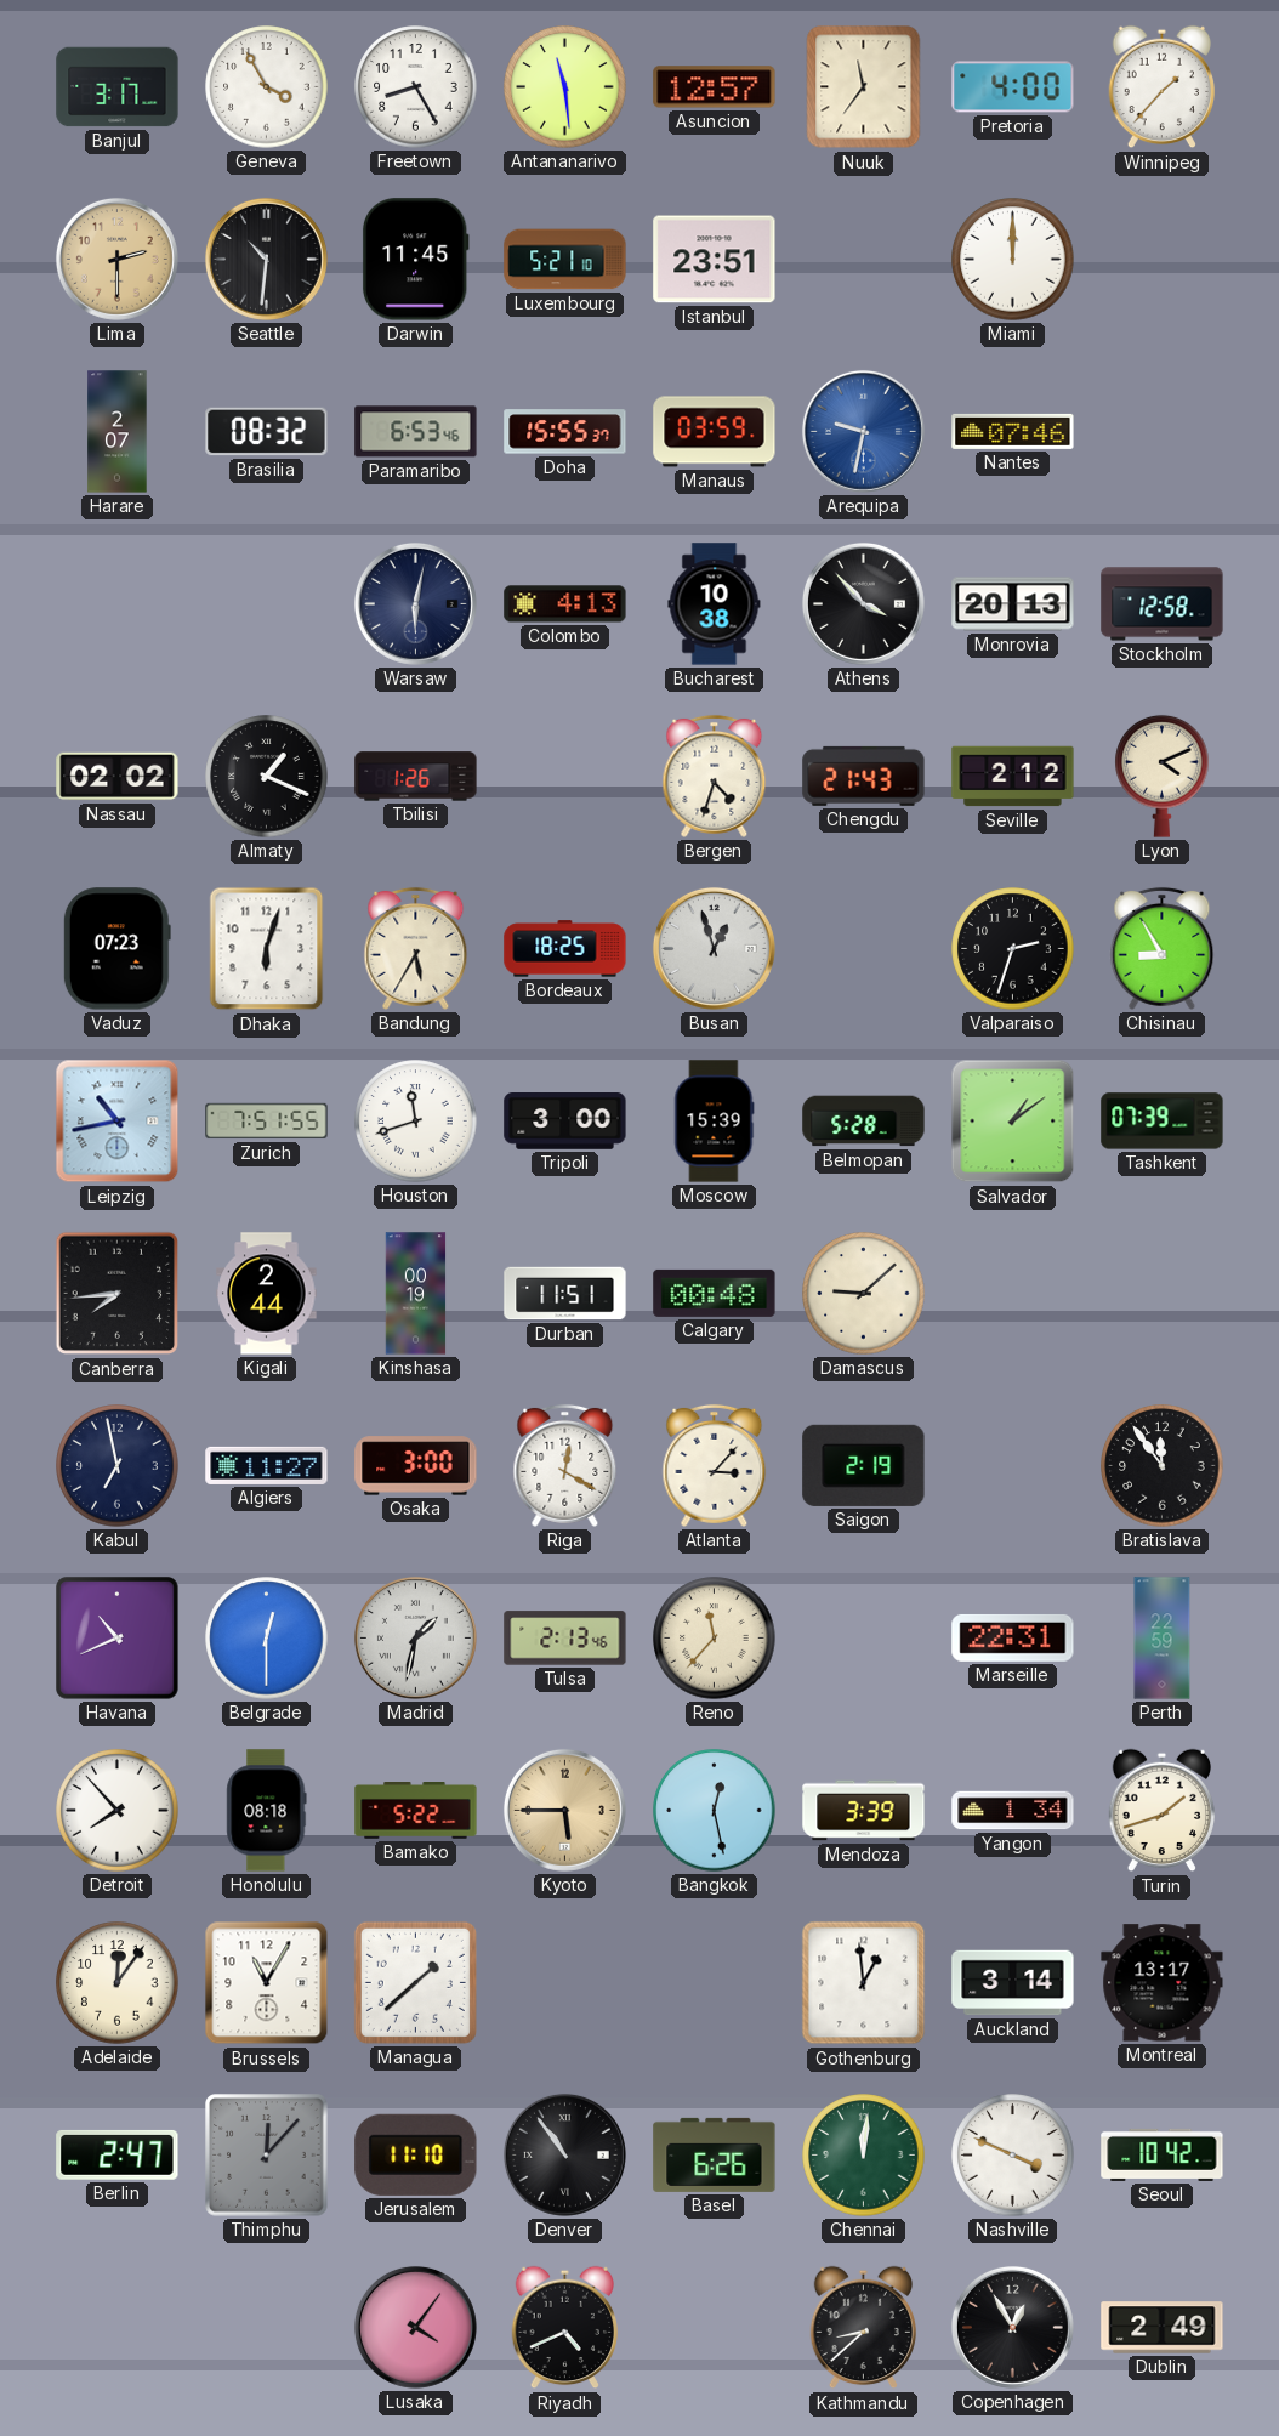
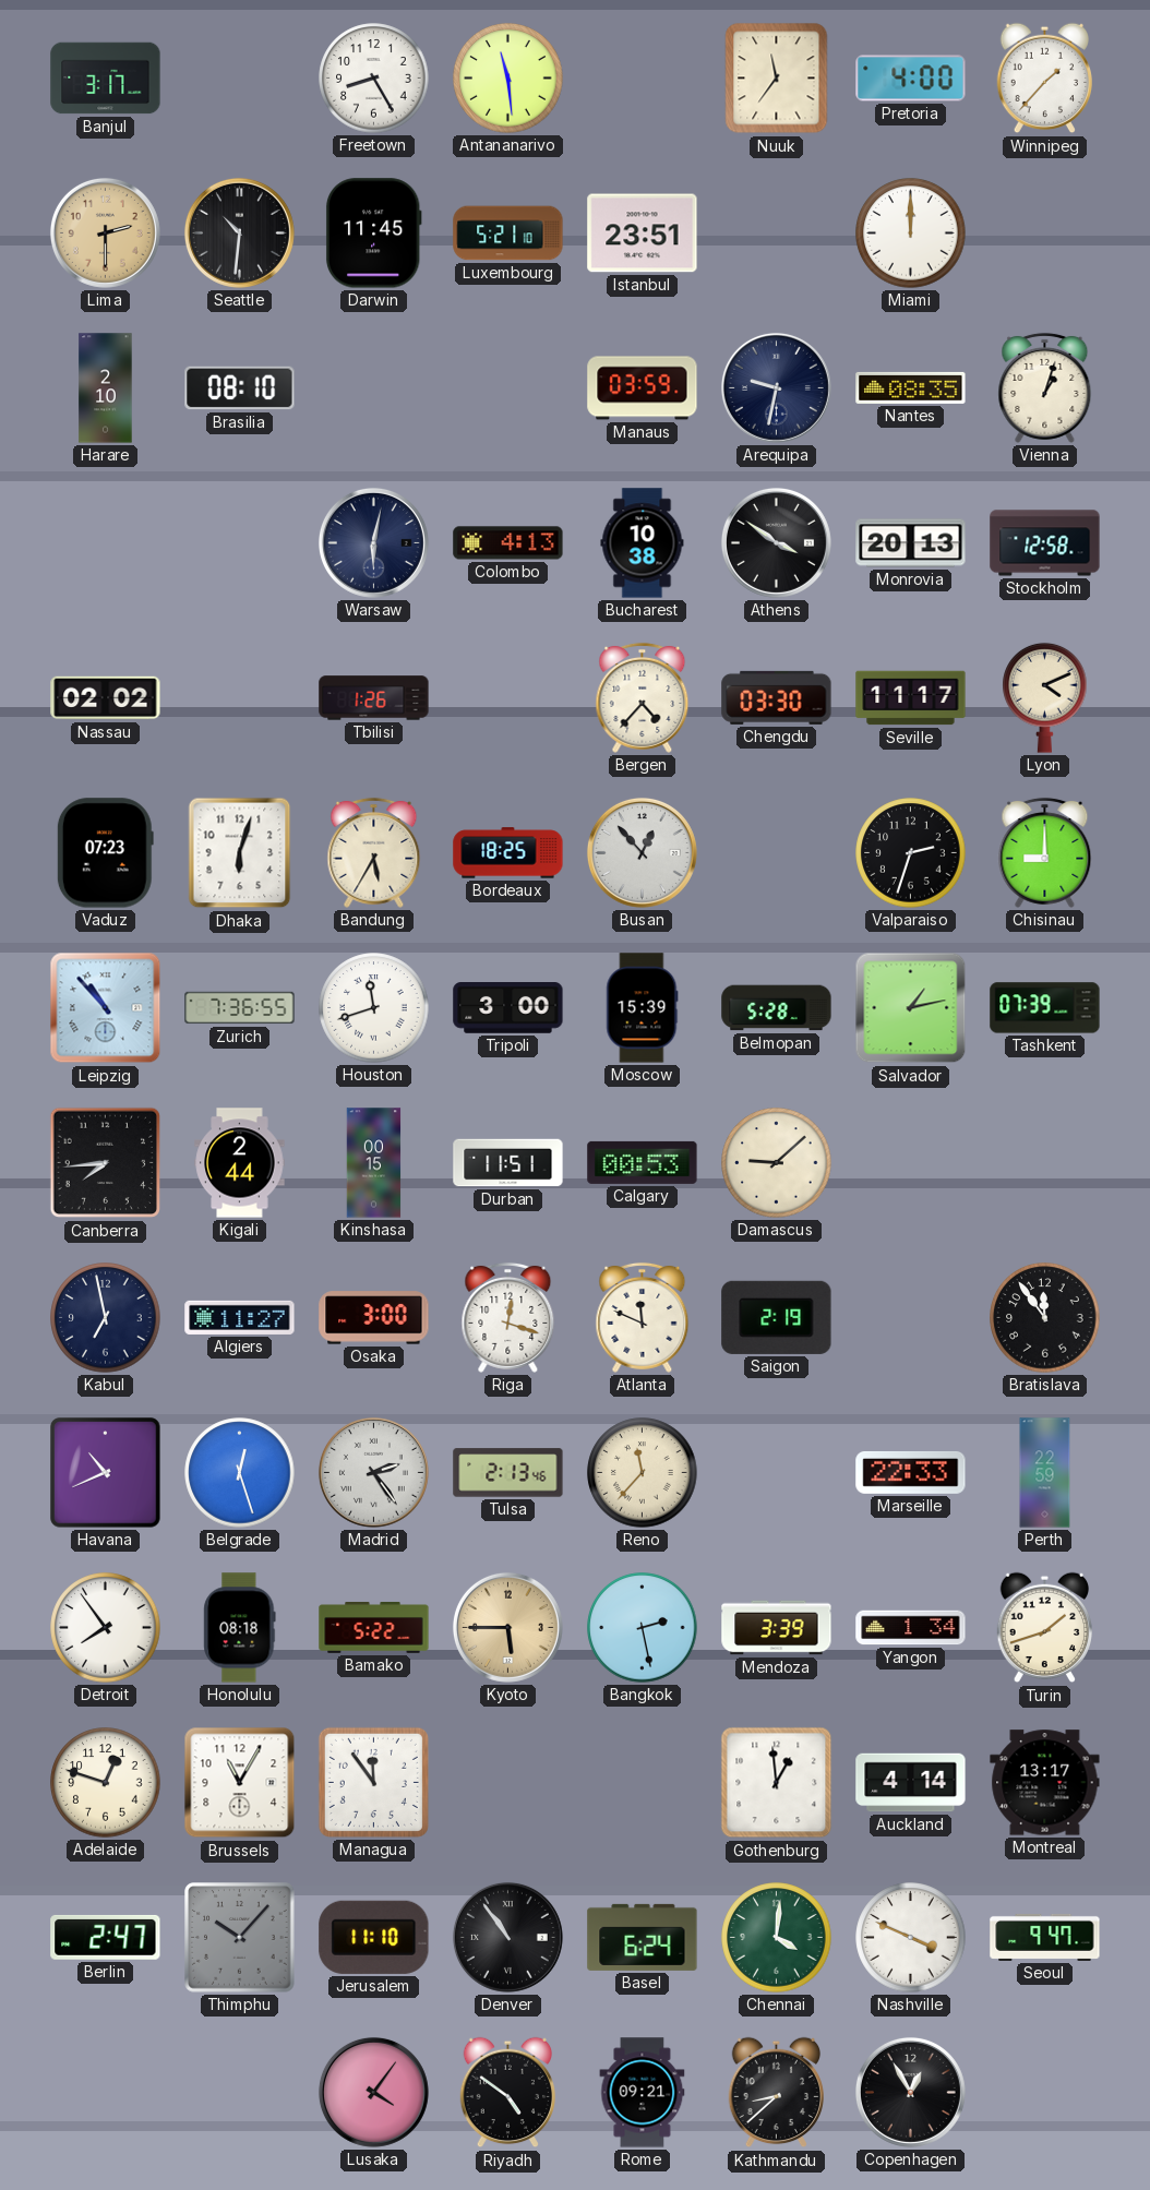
Geneva: 3:55 -> none
Asuncion: 12:57 -> none
Harare: 2:07 -> 2:10
Brasilia: 08:32 -> 08:10
Paramaribo: 6:53 -> none
Doha: 15:55 -> none
Arequipa dial: blue -> navy
Nantes: 07:46 -> 08:35
Vienna: none -> 1:03
Athens: 3:53 -> 3:51
Almaty: 1:19 -> none
Bergen: 4:33 -> 4:37
Chengdu: 21:43 -> 03:30
Seville: 2:12 -> 11:17
Busan: 12:57 -> 12:53
Chisinau: 8:55 -> 9:00
Leipzig: 10:43 -> 10:53
Zurich: 7:51 -> 7:36
Salvador: 1:09 -> 1:13
Kinshasa: 00:19 -> 00:15
Calgary: 00:48 -> 00:53
Riga: 12:20 -> 12:18
Atlanta: 3:07 -> 11:49
Belgrade: 12:30 -> 12:27
Madrid: 1:32 -> 2:24
Marseille: 22:31 -> 22:33
Detroit: 7:53 -> 7:54
Bangkok: 12:28 -> 2:28
Adelaide: 12:06 -> 12:48
Managua: 1:38 -> 11:54
Auckland: 3:14 -> 4:14
Thimphu: 12:07 -> 10:07
Basel: 6:26 -> 6:24
Chennai: 12:01 -> 4:01
Seoul: 10:42 -> 9:47
Riyadh: 4:41 -> 4:51
Rome: none -> 09:21
Dublin: 2:49 -> none
